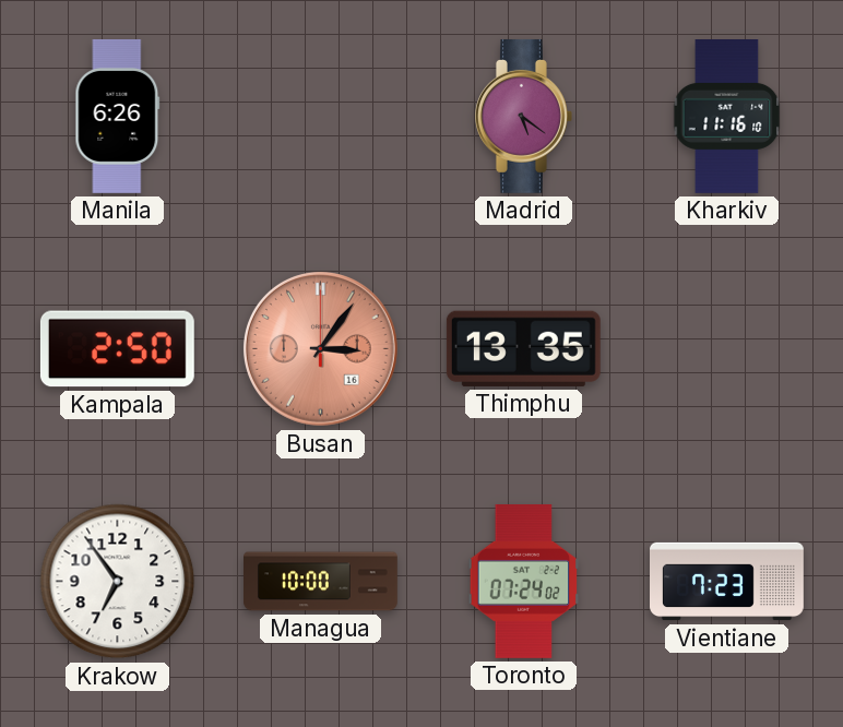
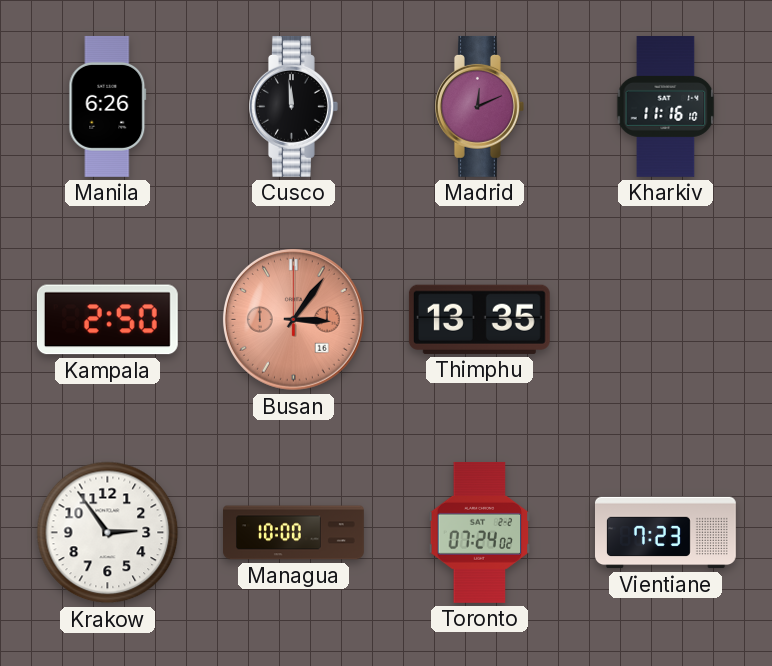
Cusco: none -> 11:59
Madrid: 5:21 -> 12:11
Krakow: 6:54 -> 2:54
